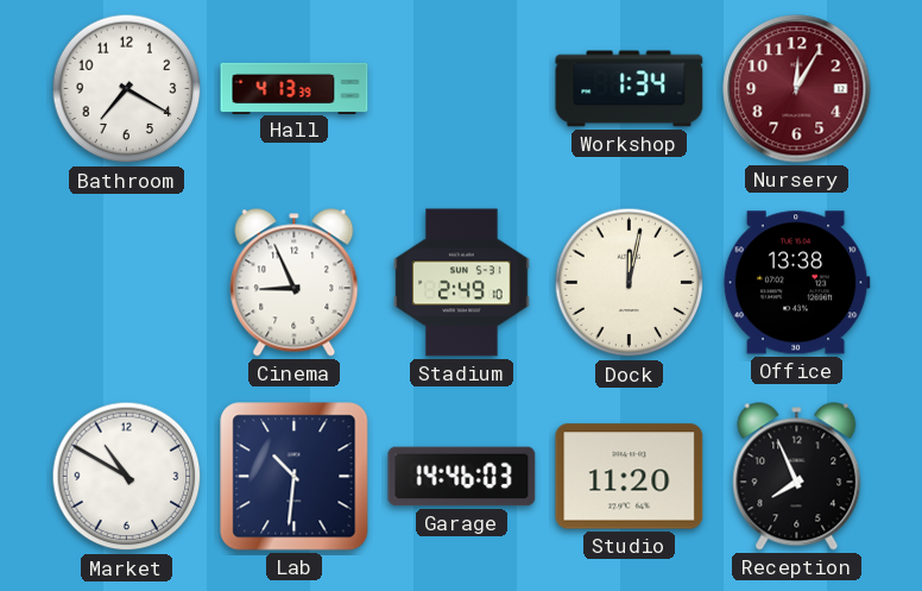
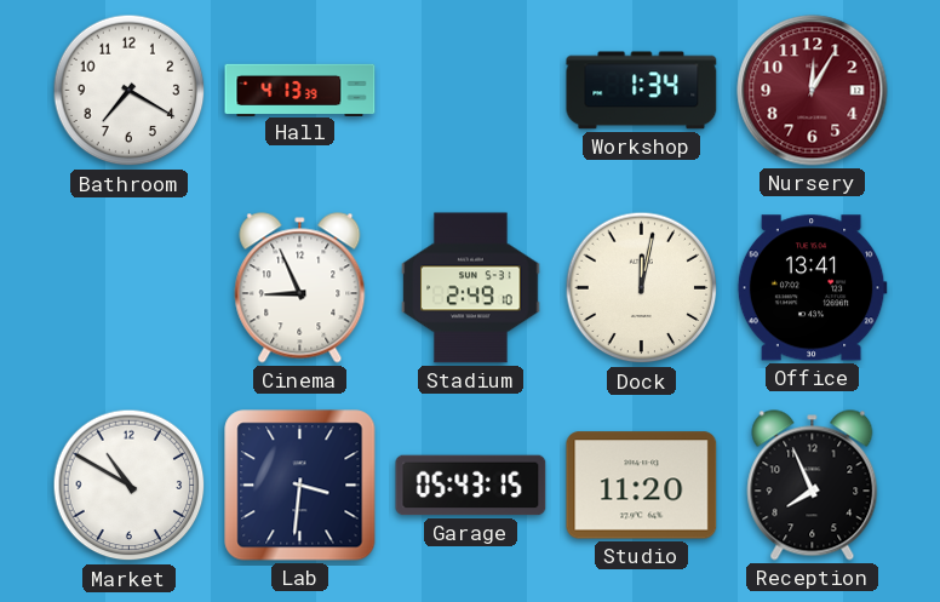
Office: 13:38 -> 13:41
Lab: 10:31 -> 3:31
Garage: 14:46 -> 05:43
